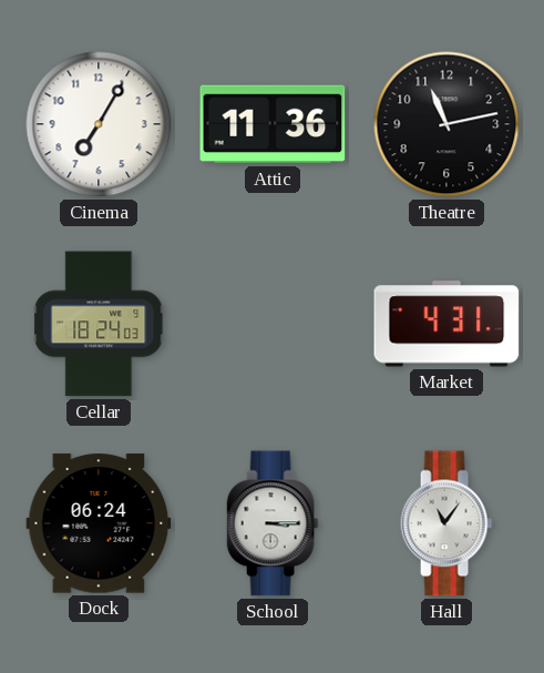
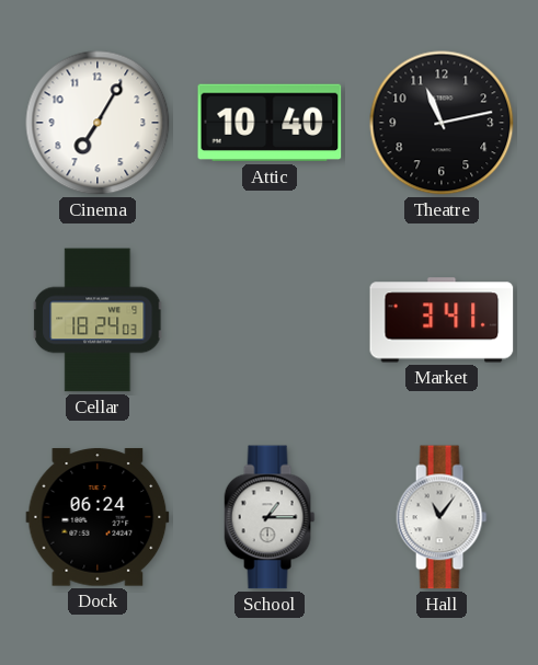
Attic: 11:36 -> 10:40
Market: 4:31 -> 3:41
School: 3:15 -> 1:15
